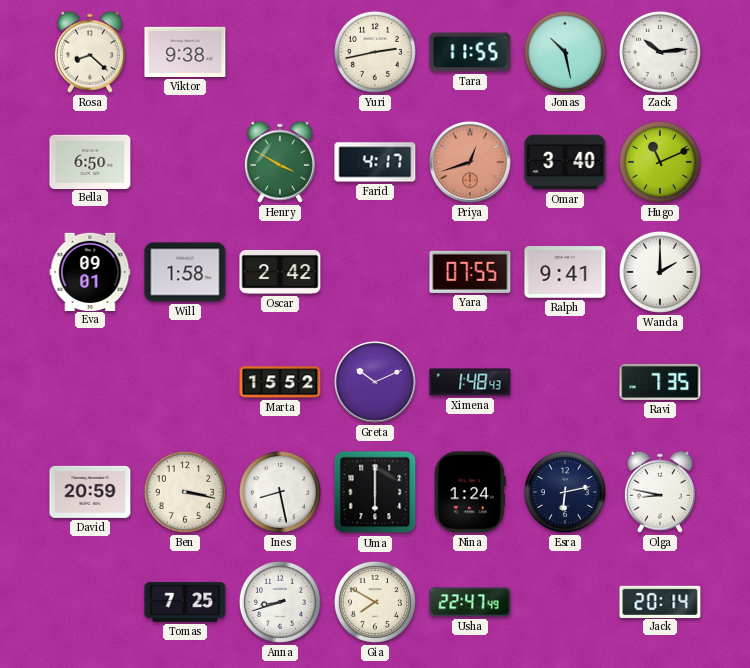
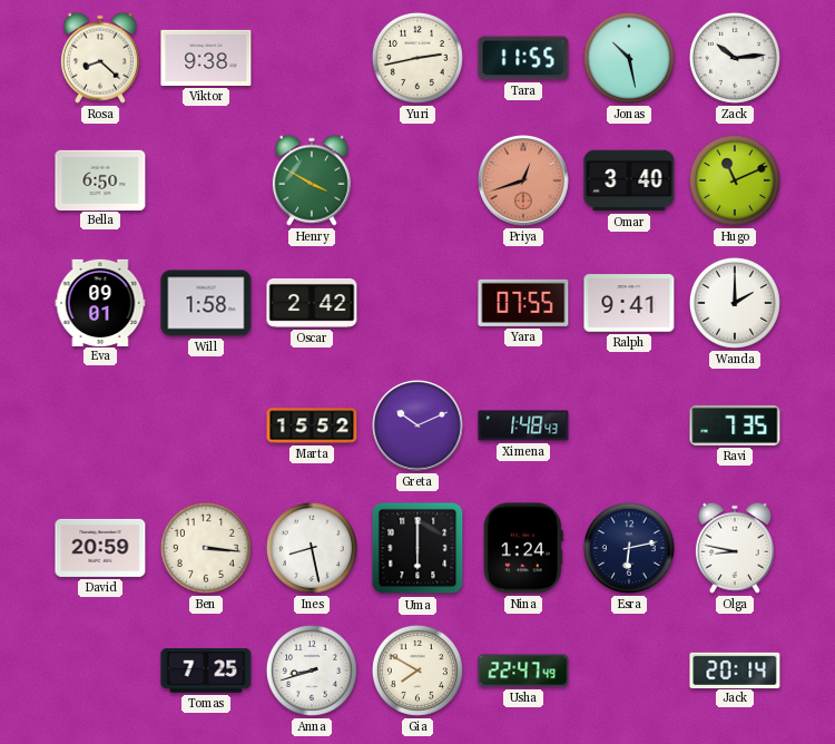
Farid: 4:17 -> none
Ben: 3:17 -> 3:16
